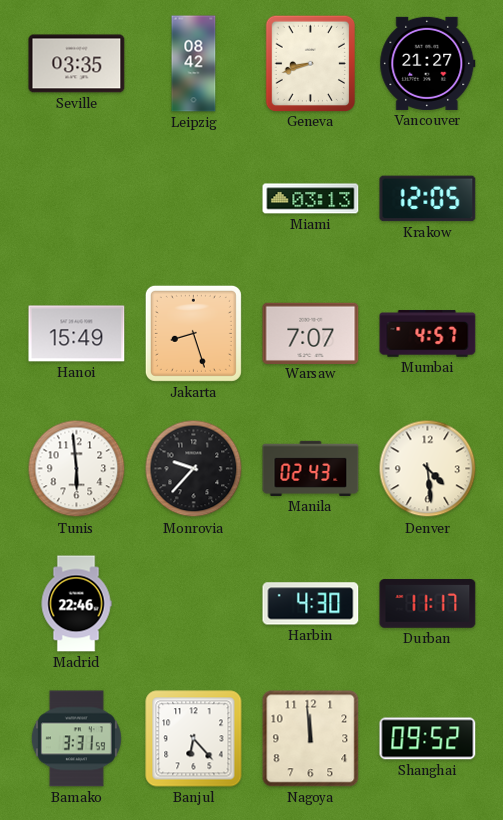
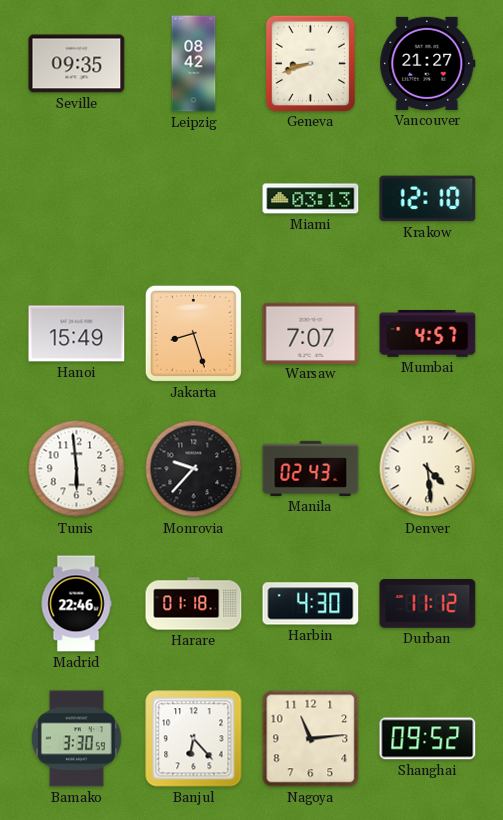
Seville: 03:35 -> 09:35
Krakow: 12:05 -> 12:10
Harare: none -> 01:18
Durban: 11:17 -> 11:12
Bamako: 3:31 -> 3:30
Nagoya: 11:59 -> 11:14
